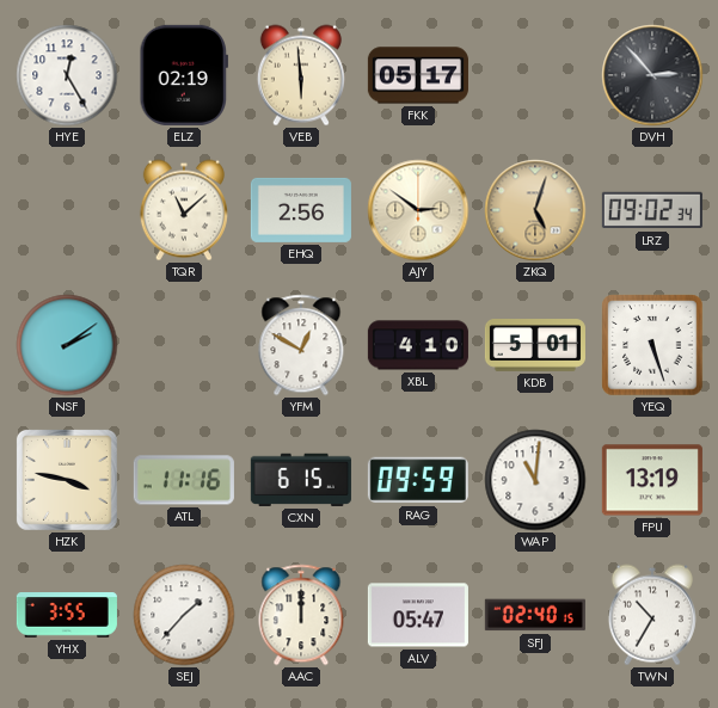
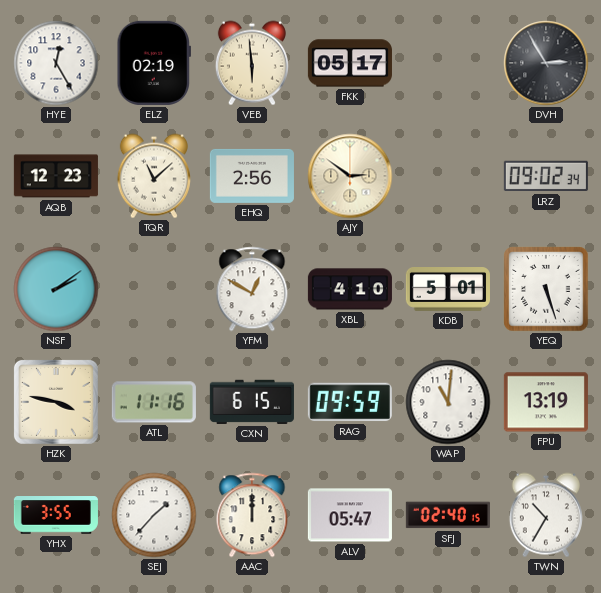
DVH: 2:53 -> 2:55
AQB: none -> 12:23
ZKQ: 5:03 -> none
